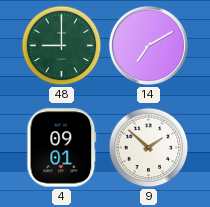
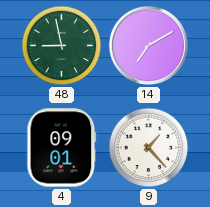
48: 9:00 -> 8:58
9: 1:52 -> 1:23
